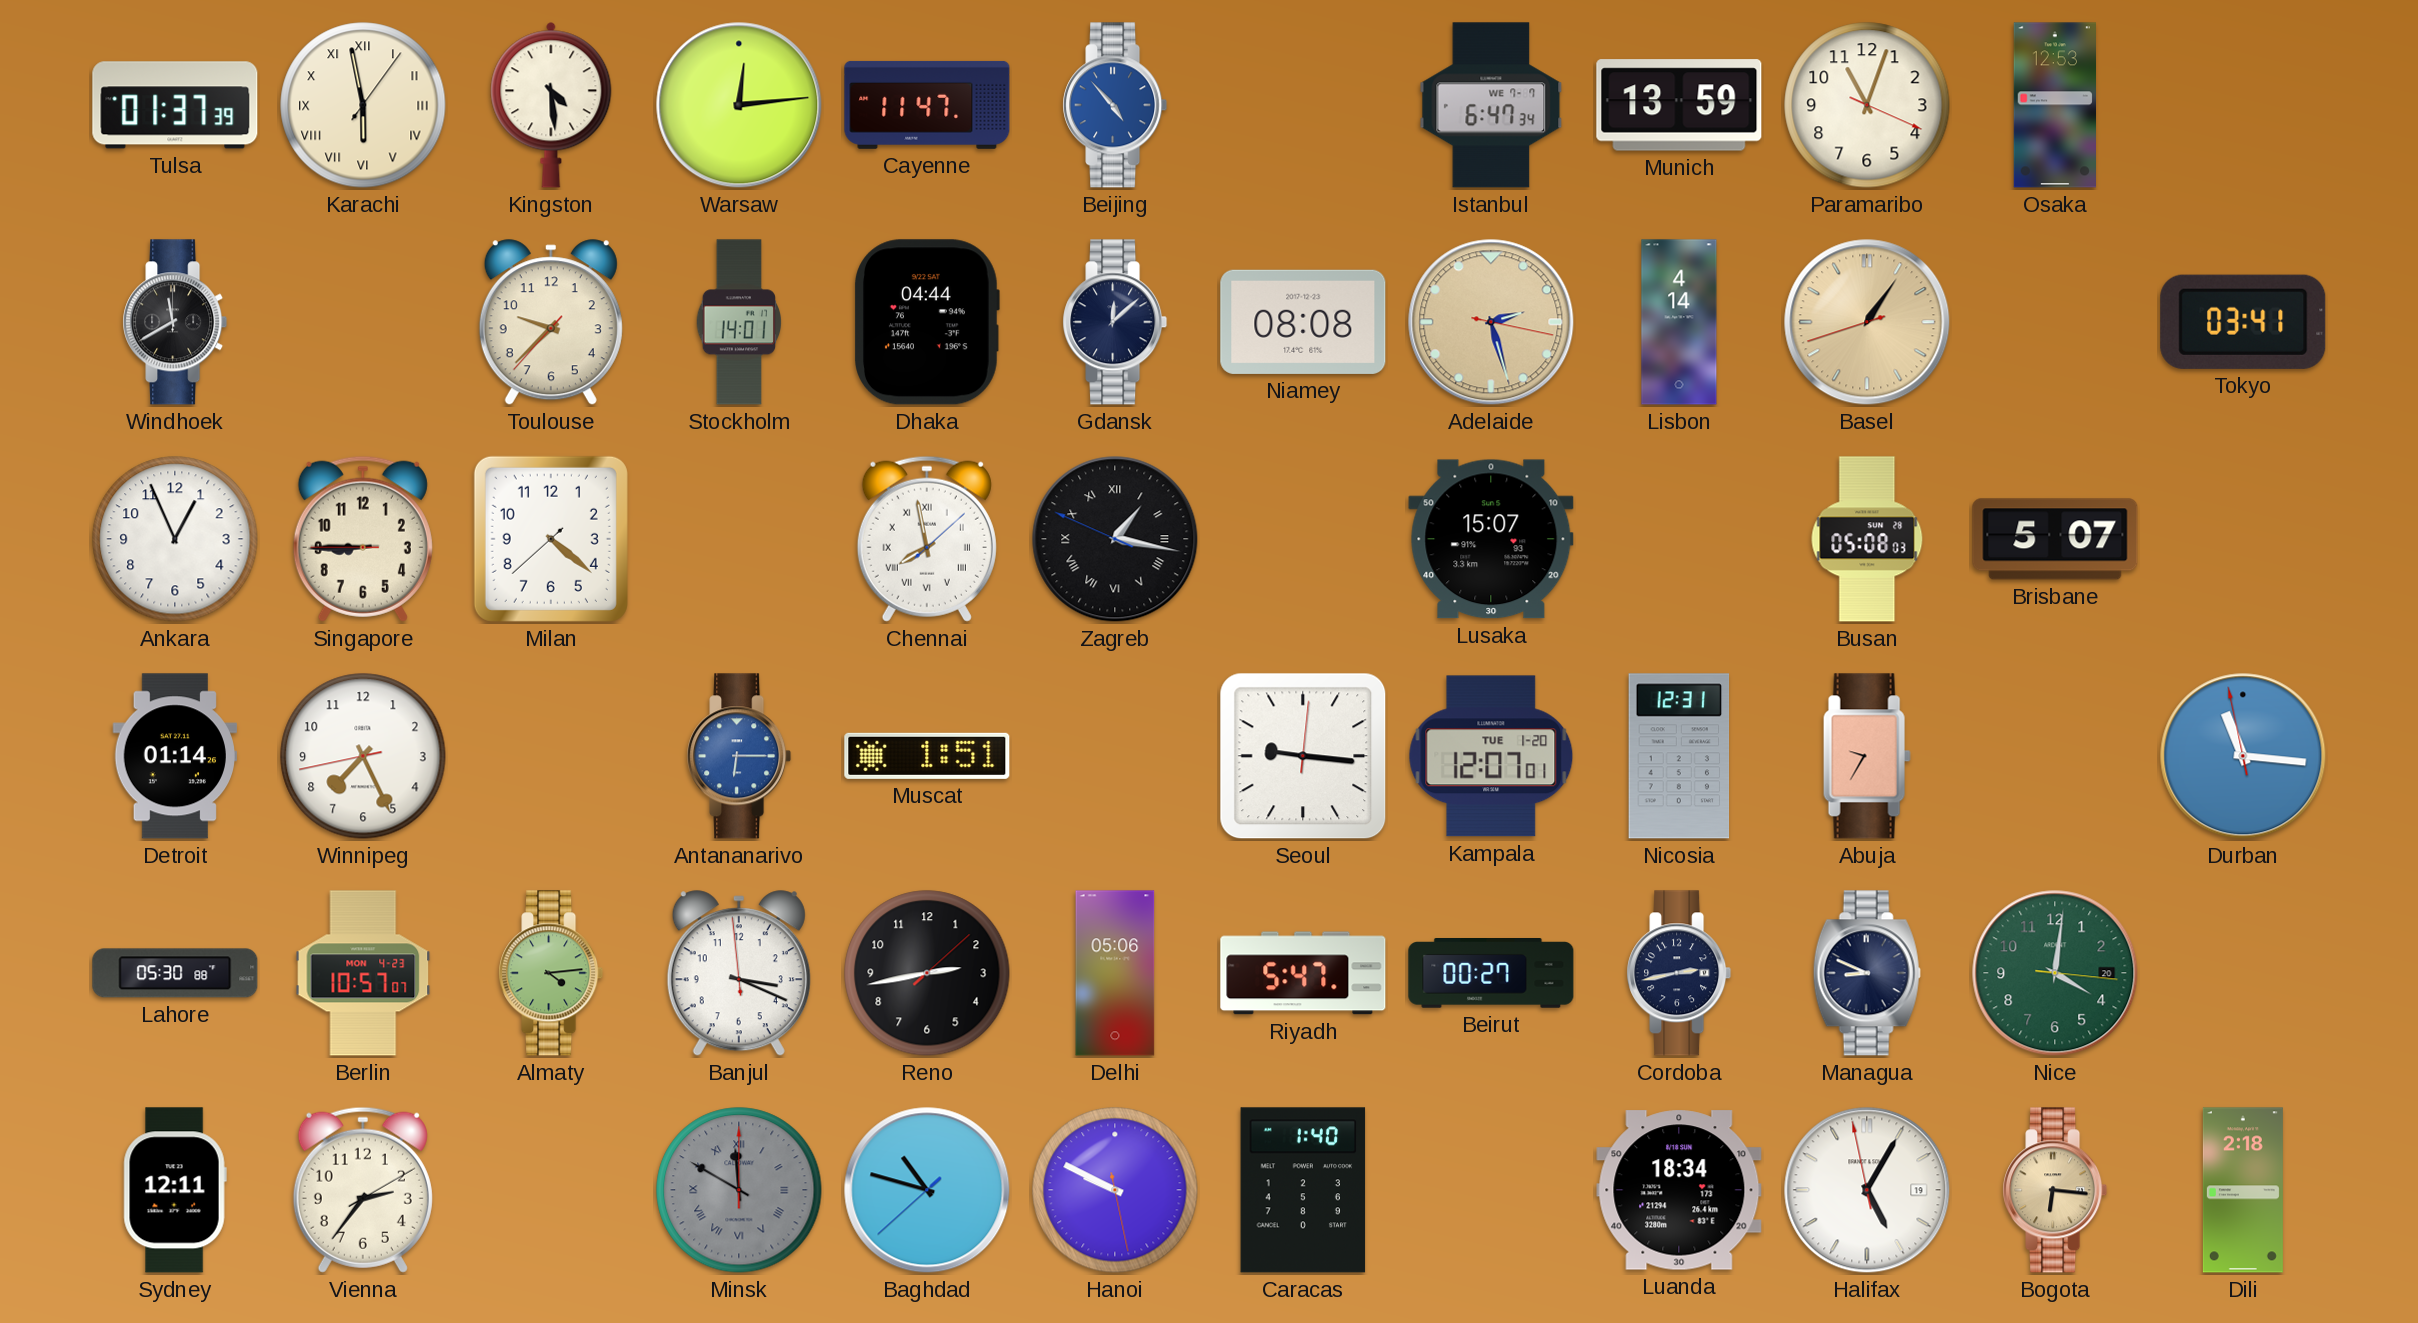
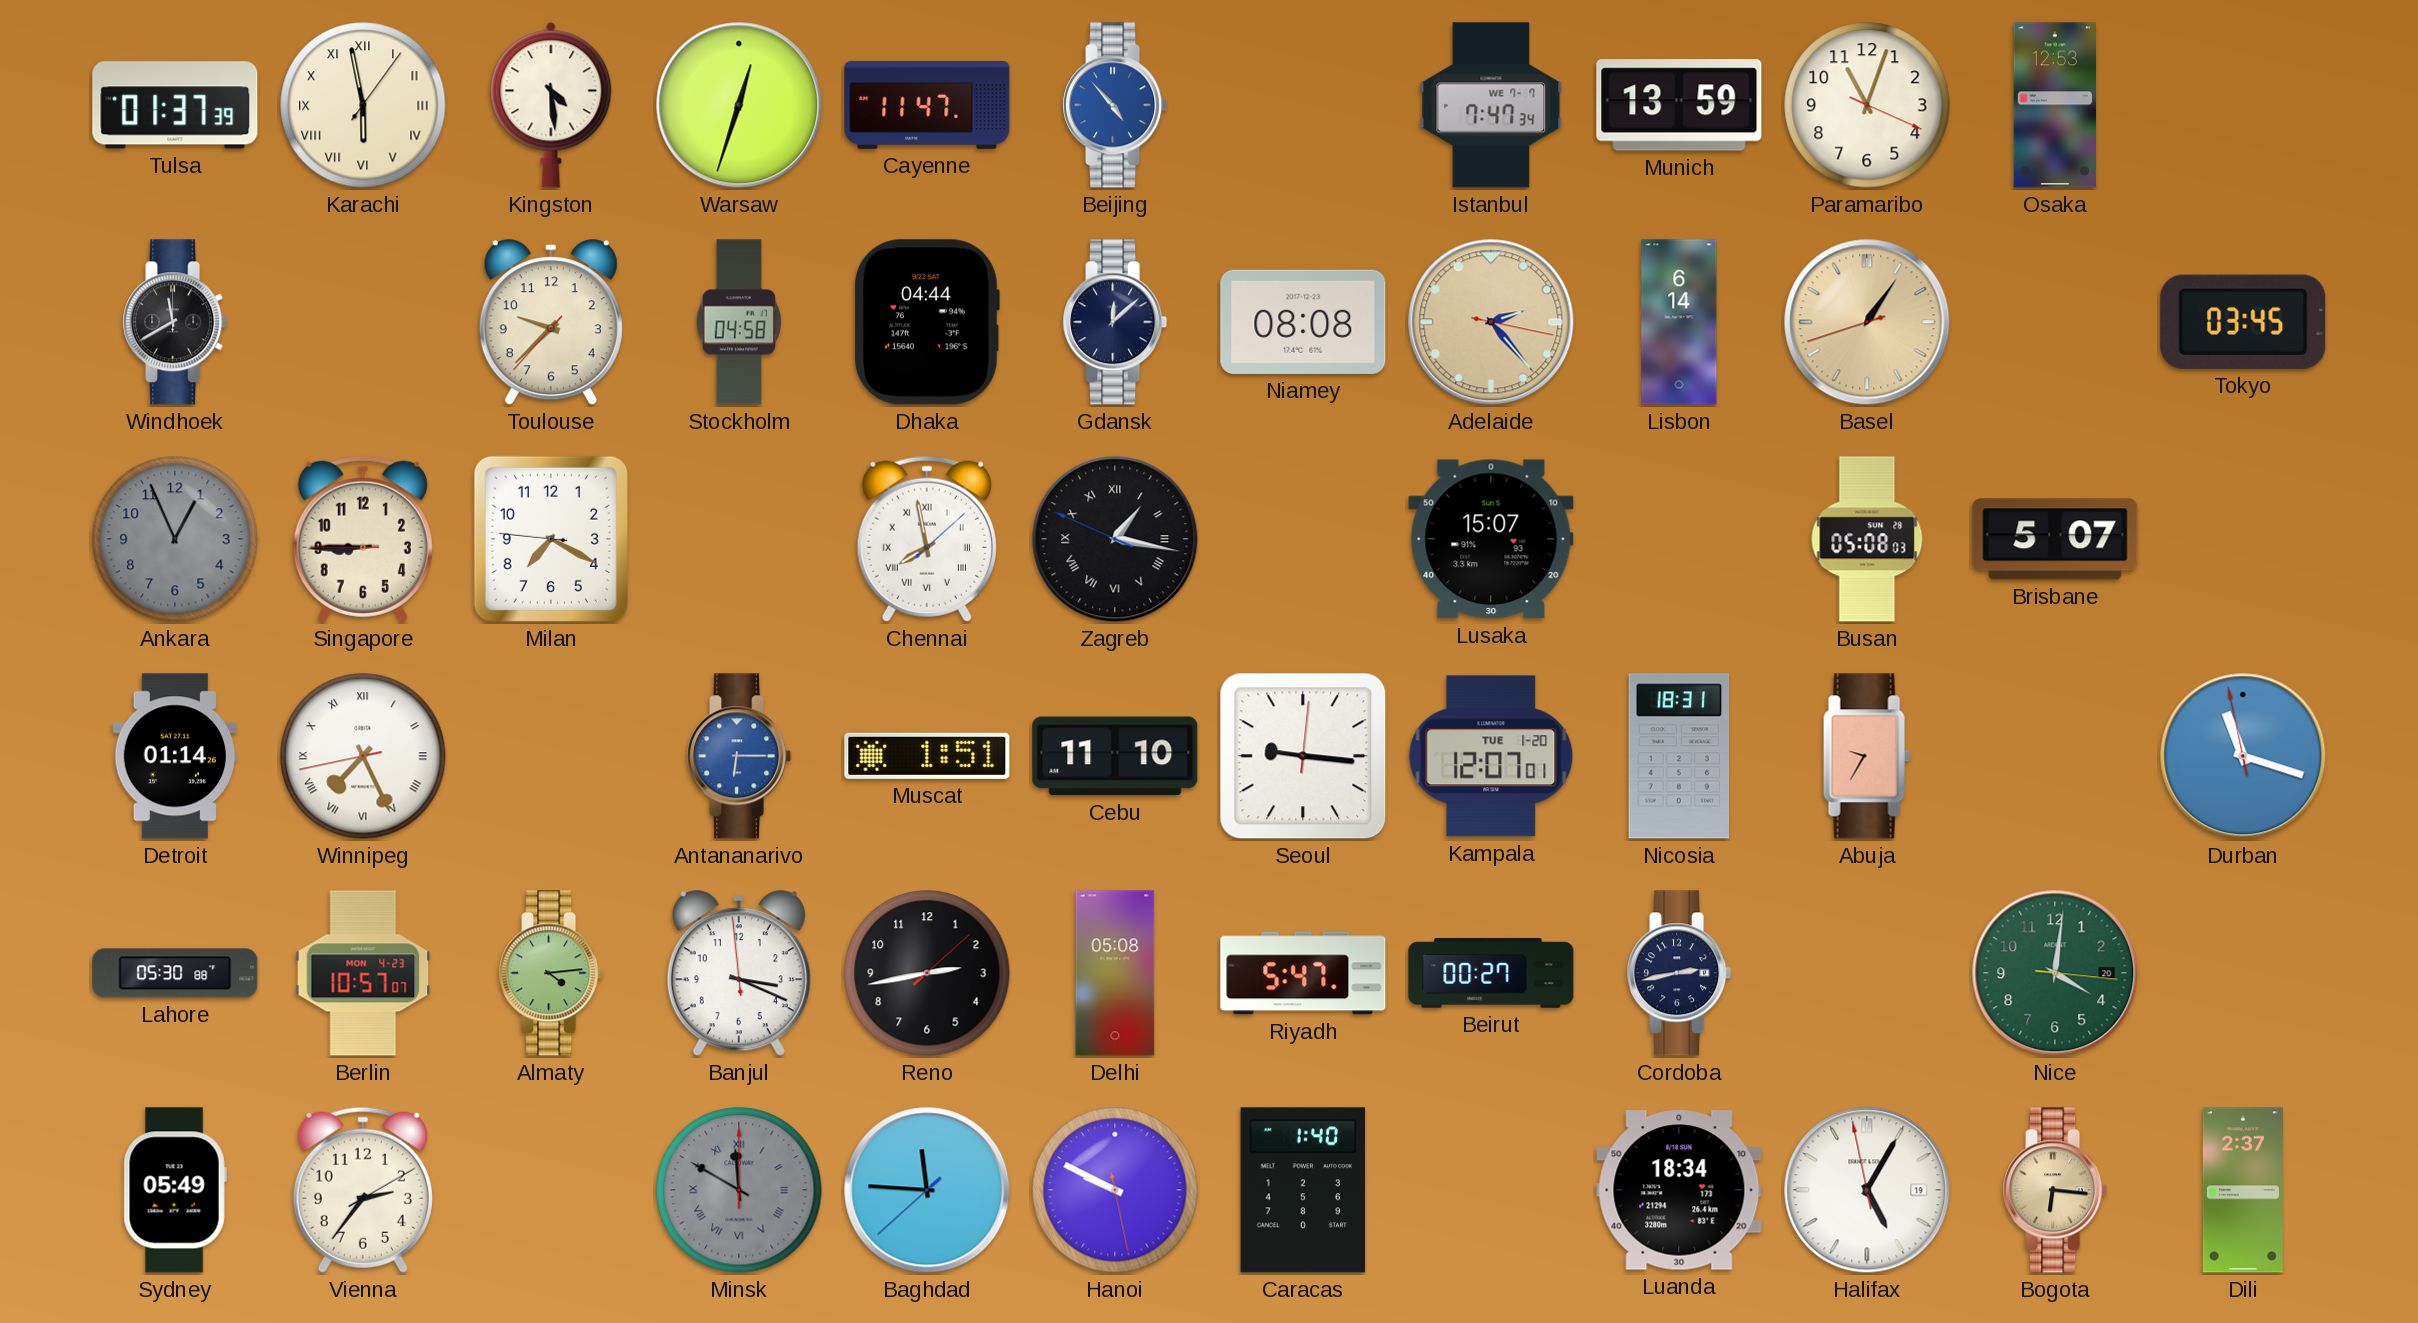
Warsaw: 12:14 -> 12:33
Istanbul: 6:47 -> 7:47
Stockholm: 14:01 -> 04:58
Adelaide: 2:27 -> 2:23
Lisbon: 4:14 -> 6:14
Tokyo: 03:41 -> 03:45
Ankara dial: white -> grey
Milan: 4:21 -> 7:19
Winnipeg numerals: Arabic -> Roman
Cebu: none -> 11:10
Nicosia: 12:31 -> 18:31
Durban: 11:15 -> 11:17
Delhi: 05:06 -> 05:08
Managua: 8:49 -> none
Sydney: 12:11 -> 05:49
Baghdad: 10:47 -> 11:45
Dili: 2:18 -> 2:37
